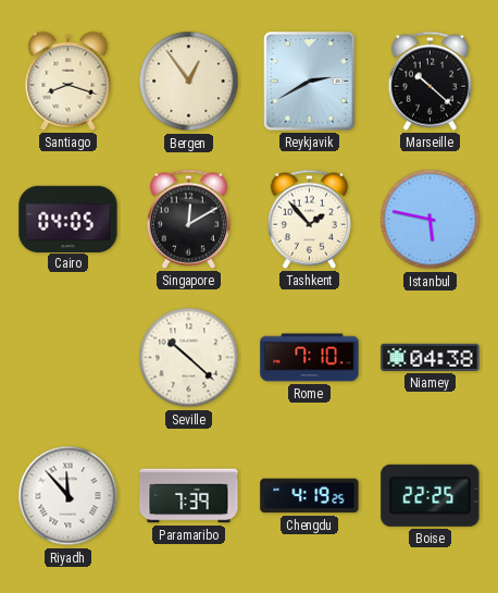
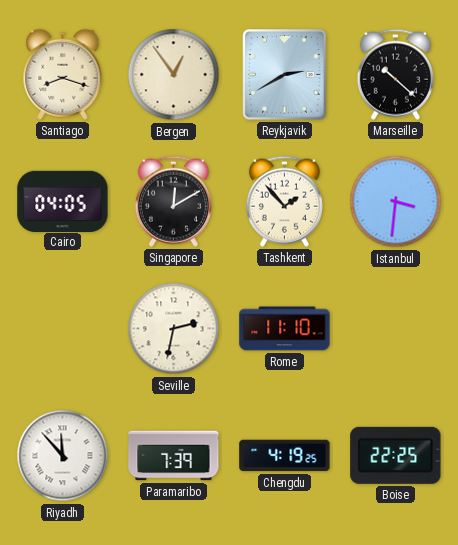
Istanbul: 5:47 -> 3:31
Seville: 10:22 -> 2:32
Rome: 7:10 -> 11:10
Niamey: 04:38 -> none
